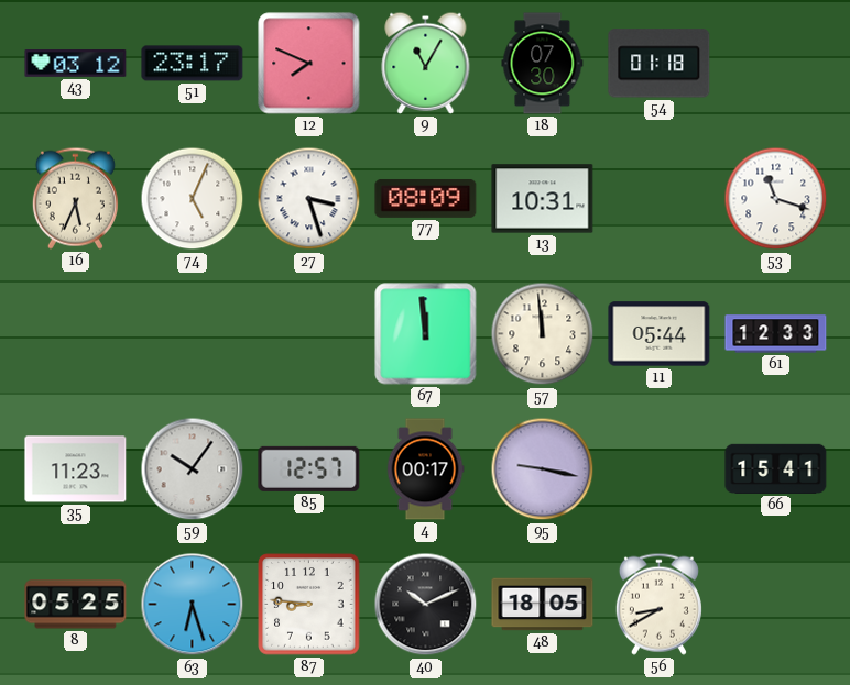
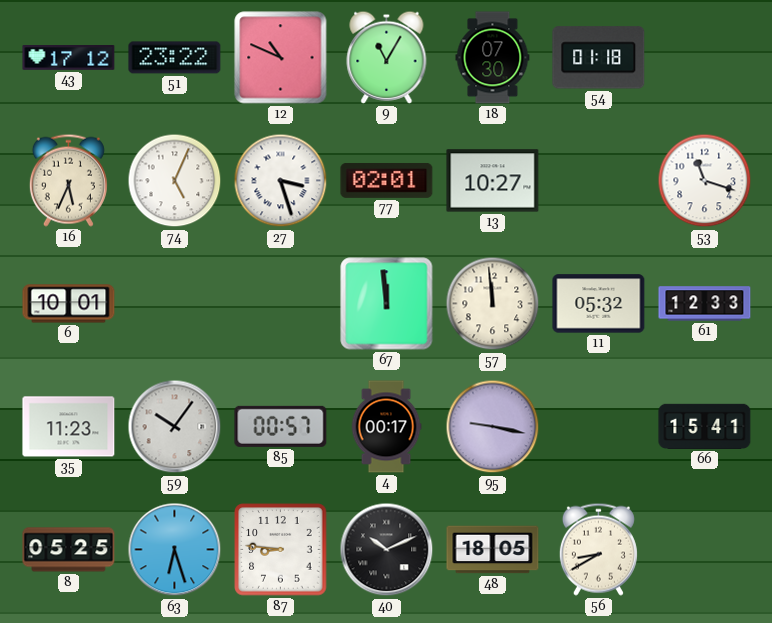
43: 03:12 -> 17:12
51: 23:17 -> 23:22
12: 7:49 -> 10:49
77: 08:09 -> 02:01
13: 10:31 -> 10:27
6: none -> 10:01
11: 05:44 -> 05:32
85: 12:57 -> 00:57
